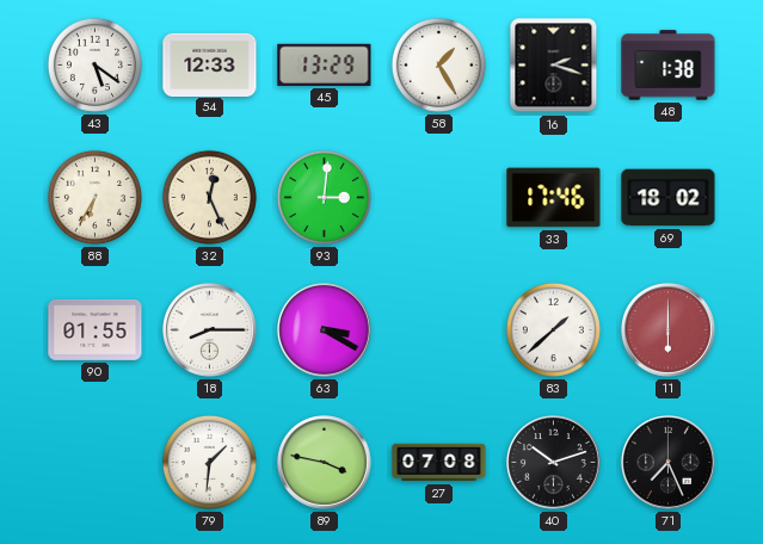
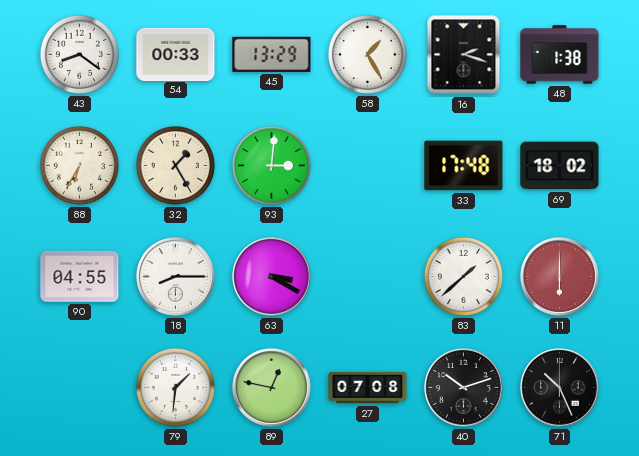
43: 5:21 -> 8:21
54: 12:33 -> 00:33
32: 12:26 -> 1:25
33: 17:46 -> 17:48
90: 01:55 -> 04:55
89: 3:47 -> 12:47
71: 7:26 -> 10:26
